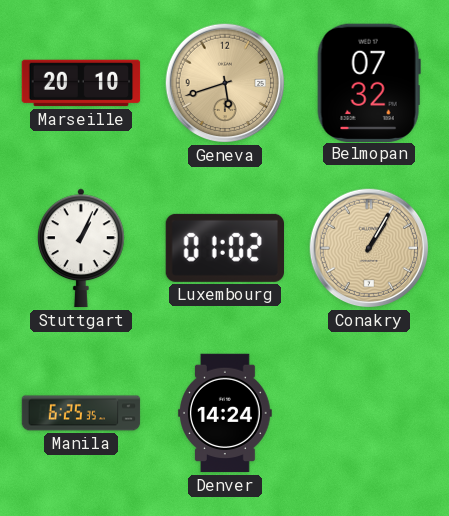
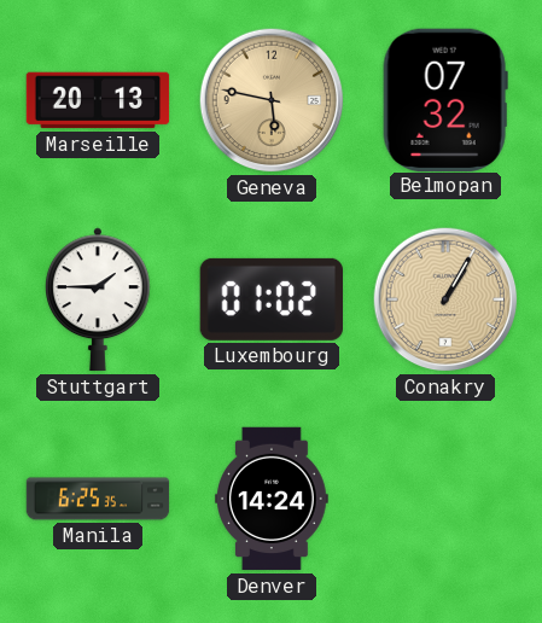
Marseille: 20:10 -> 20:13
Geneva: 5:42 -> 5:47
Stuttgart: 1:04 -> 1:45
